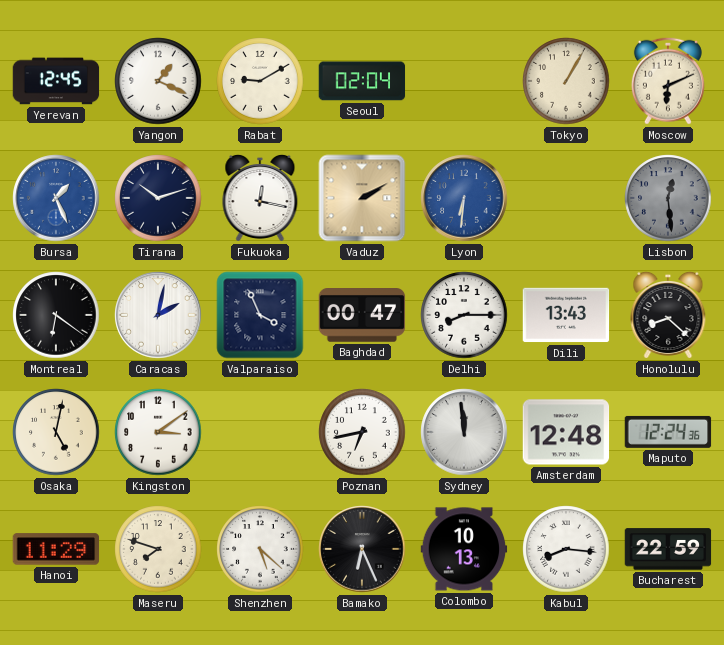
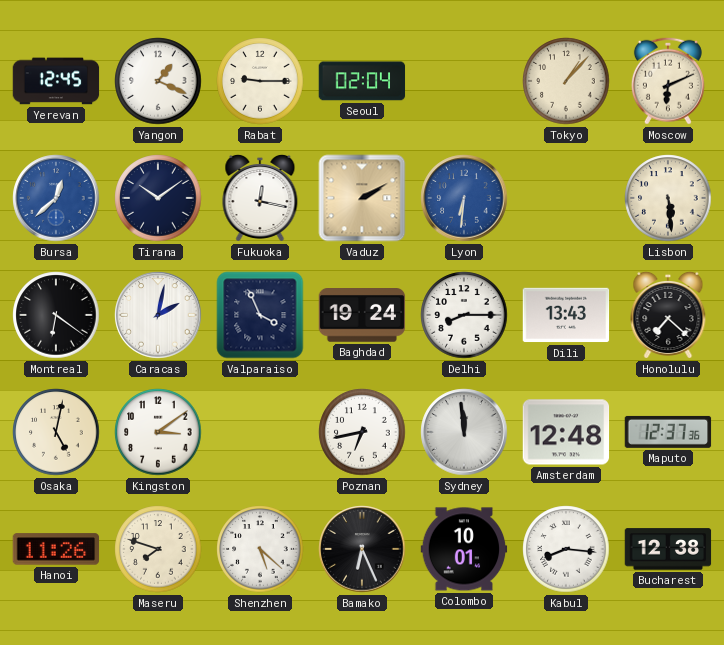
Rabat: 9:10 -> 9:15
Tokyo: 1:05 -> 1:07
Bursa: 1:26 -> 12:38
Tirana: 10:12 -> 10:09
Lisbon: 12:29 -> 5:29
Lisbon dial: grey -> cream
Baghdad: 00:47 -> 19:24
Honolulu: 8:22 -> 7:22
Maputo: 12:24 -> 12:37
Hanoi: 11:29 -> 11:26
Colombo: 10:13 -> 10:01
Bucharest: 22:59 -> 12:38
